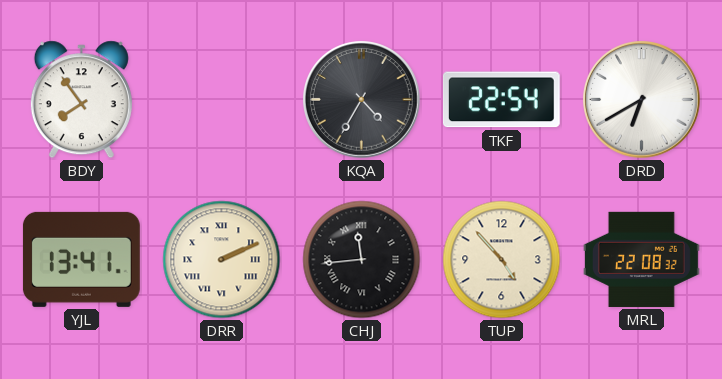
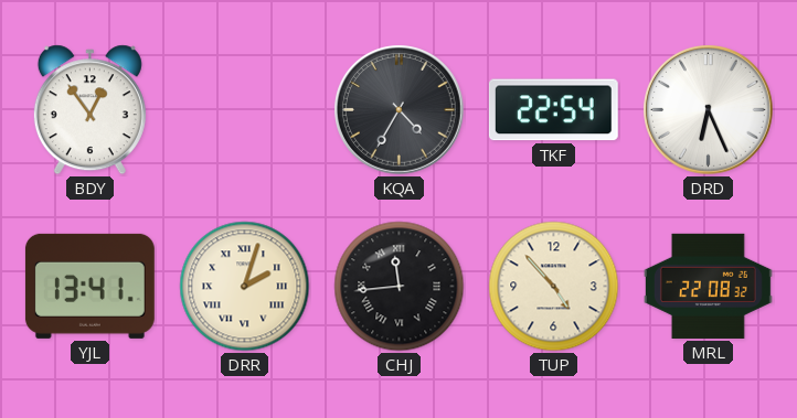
BDY: 7:54 -> 12:54
DRD: 6:40 -> 6:26
DRR: 2:11 -> 2:03
